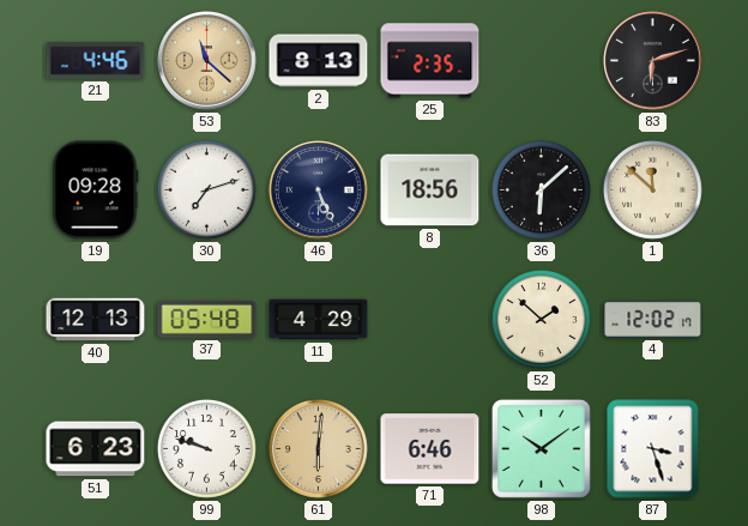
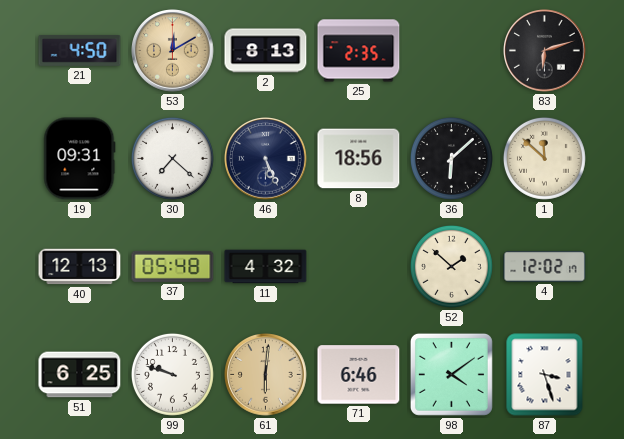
21: 4:46 -> 4:50
53: 11:22 -> 12:10
19: 09:28 -> 09:31
30: 7:12 -> 7:22
11: 4:29 -> 4:32
51: 6:23 -> 6:25
98: 10:09 -> 4:09
